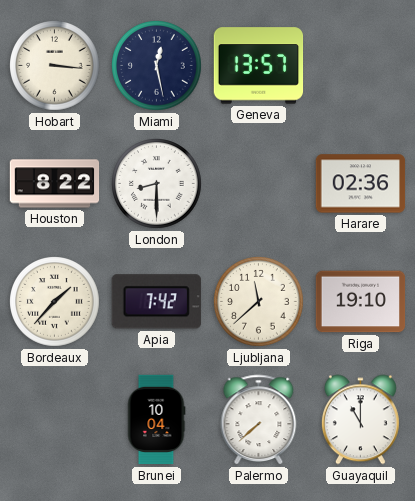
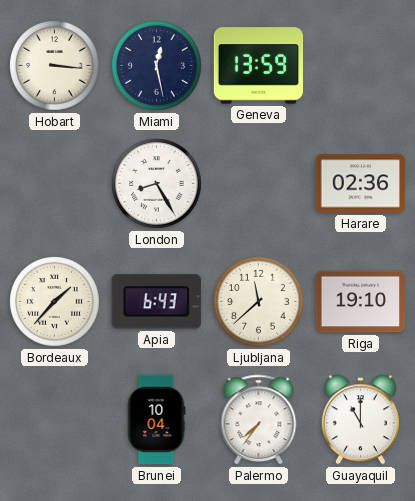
Geneva: 13:57 -> 13:59
Houston: 8:22 -> none
London: 8:30 -> 8:25
Apia: 7:42 -> 6:43
Palermo: 7:38 -> 7:36
